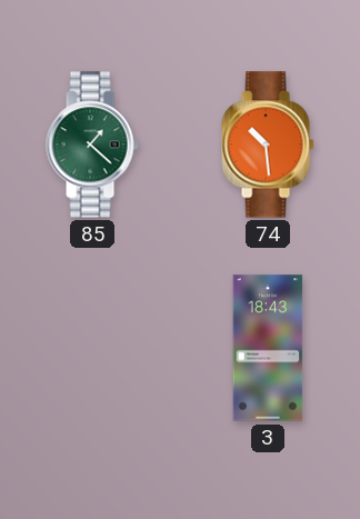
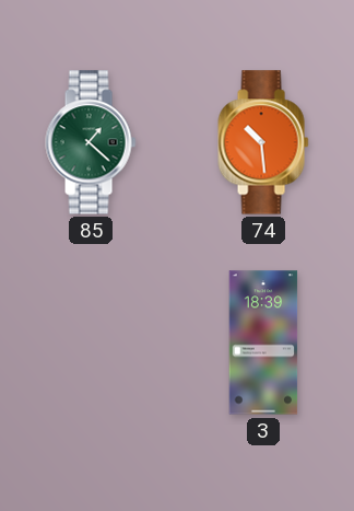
3: 18:43 -> 18:39
